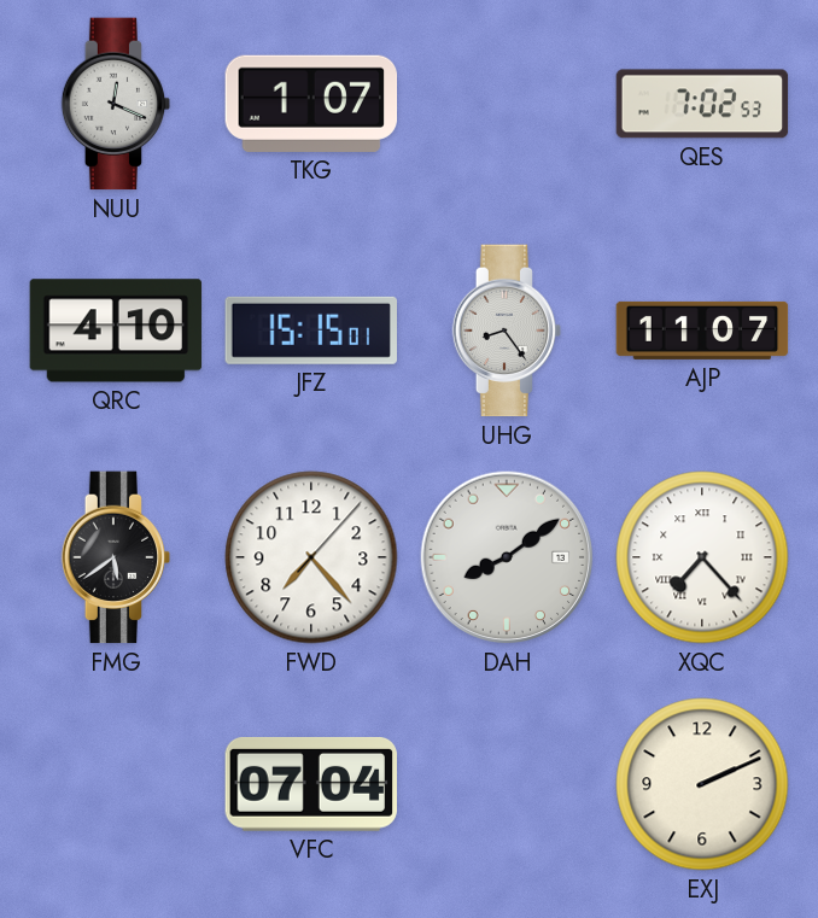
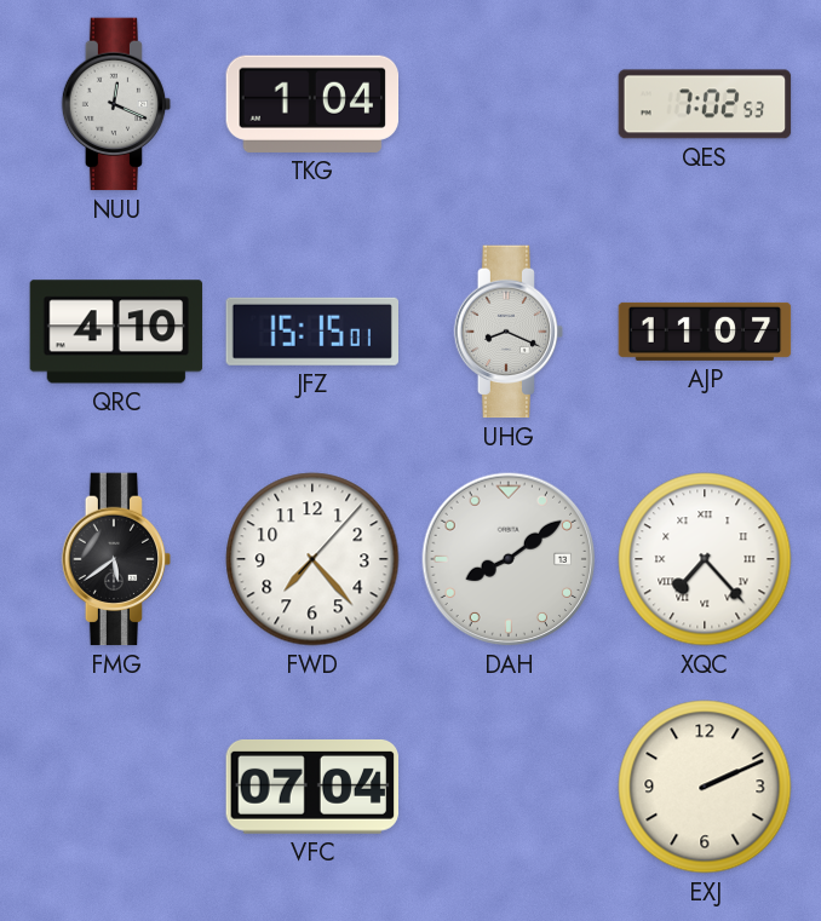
TKG: 1:07 -> 1:04
UHG: 8:24 -> 8:19
